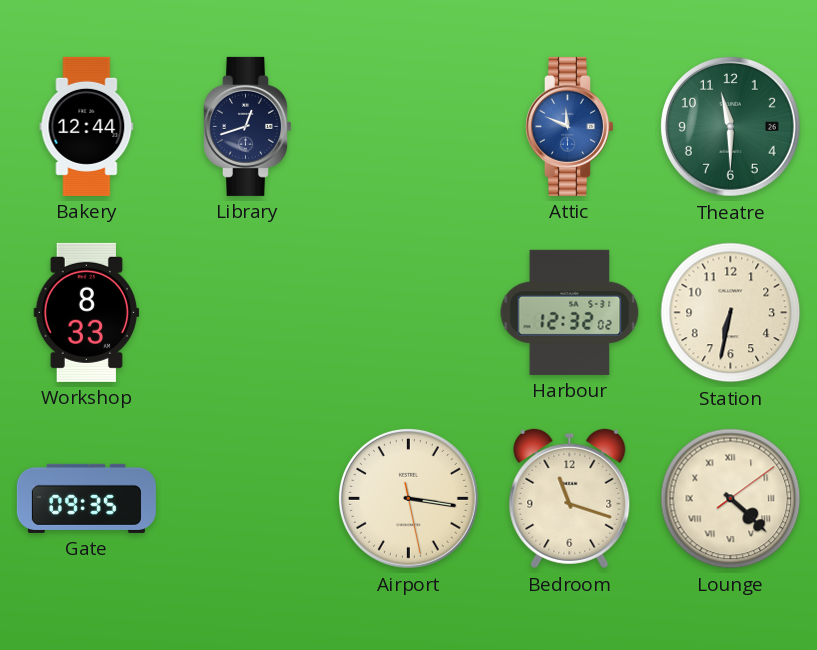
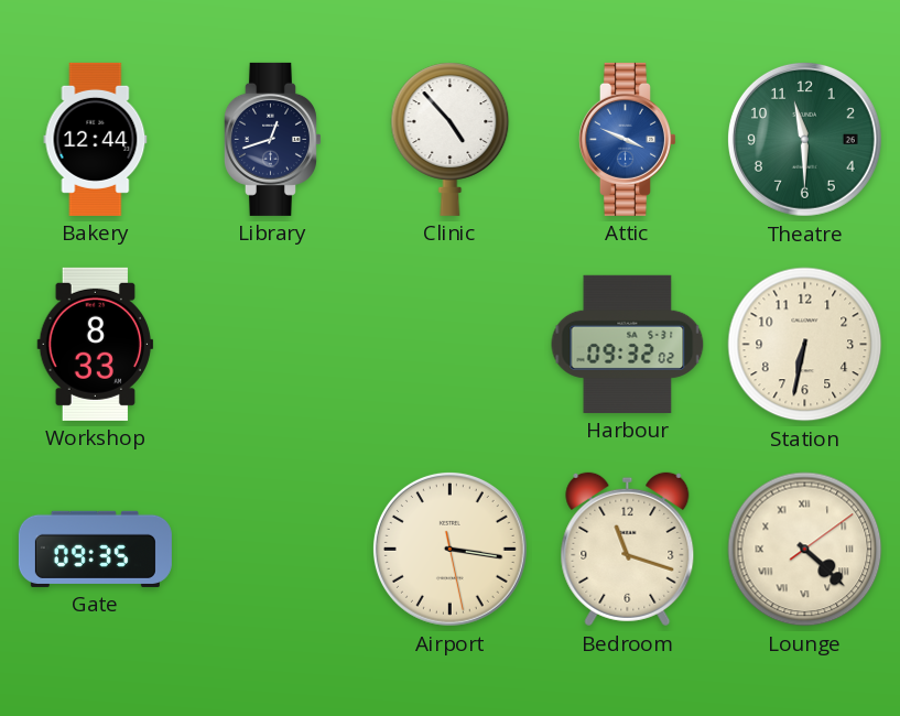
Clinic: none -> 4:53
Attic: 11:49 -> 3:49
Harbour: 12:32 -> 09:32
